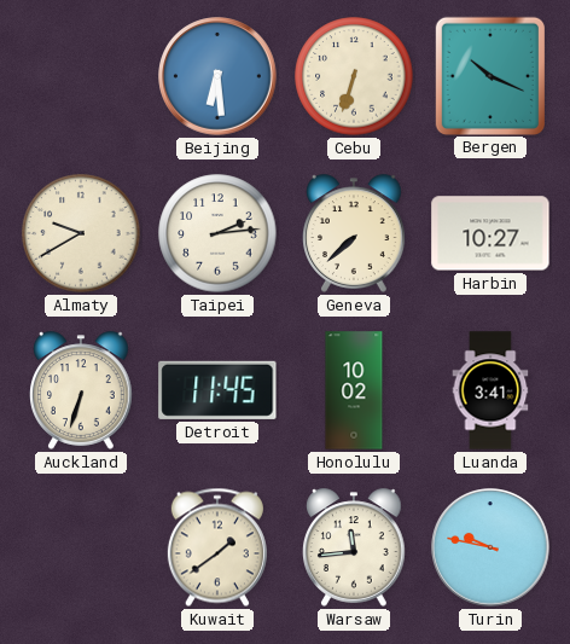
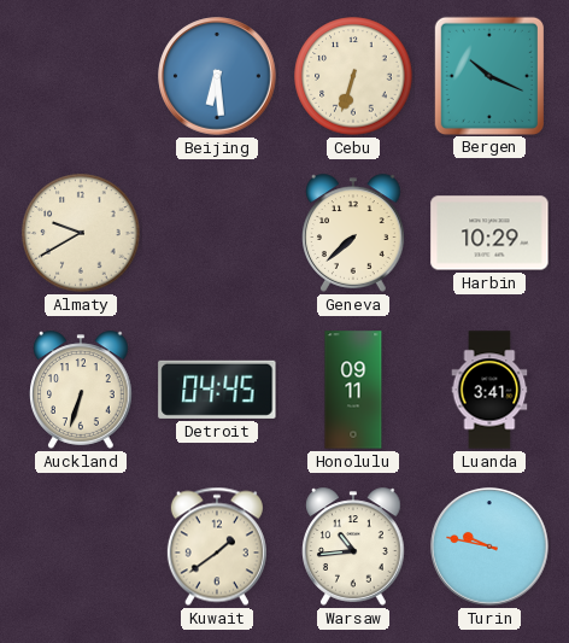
Taipei: 2:14 -> none
Harbin: 10:27 -> 10:29
Detroit: 11:45 -> 04:45
Honolulu: 10:02 -> 09:11
Warsaw: 11:44 -> 10:44
